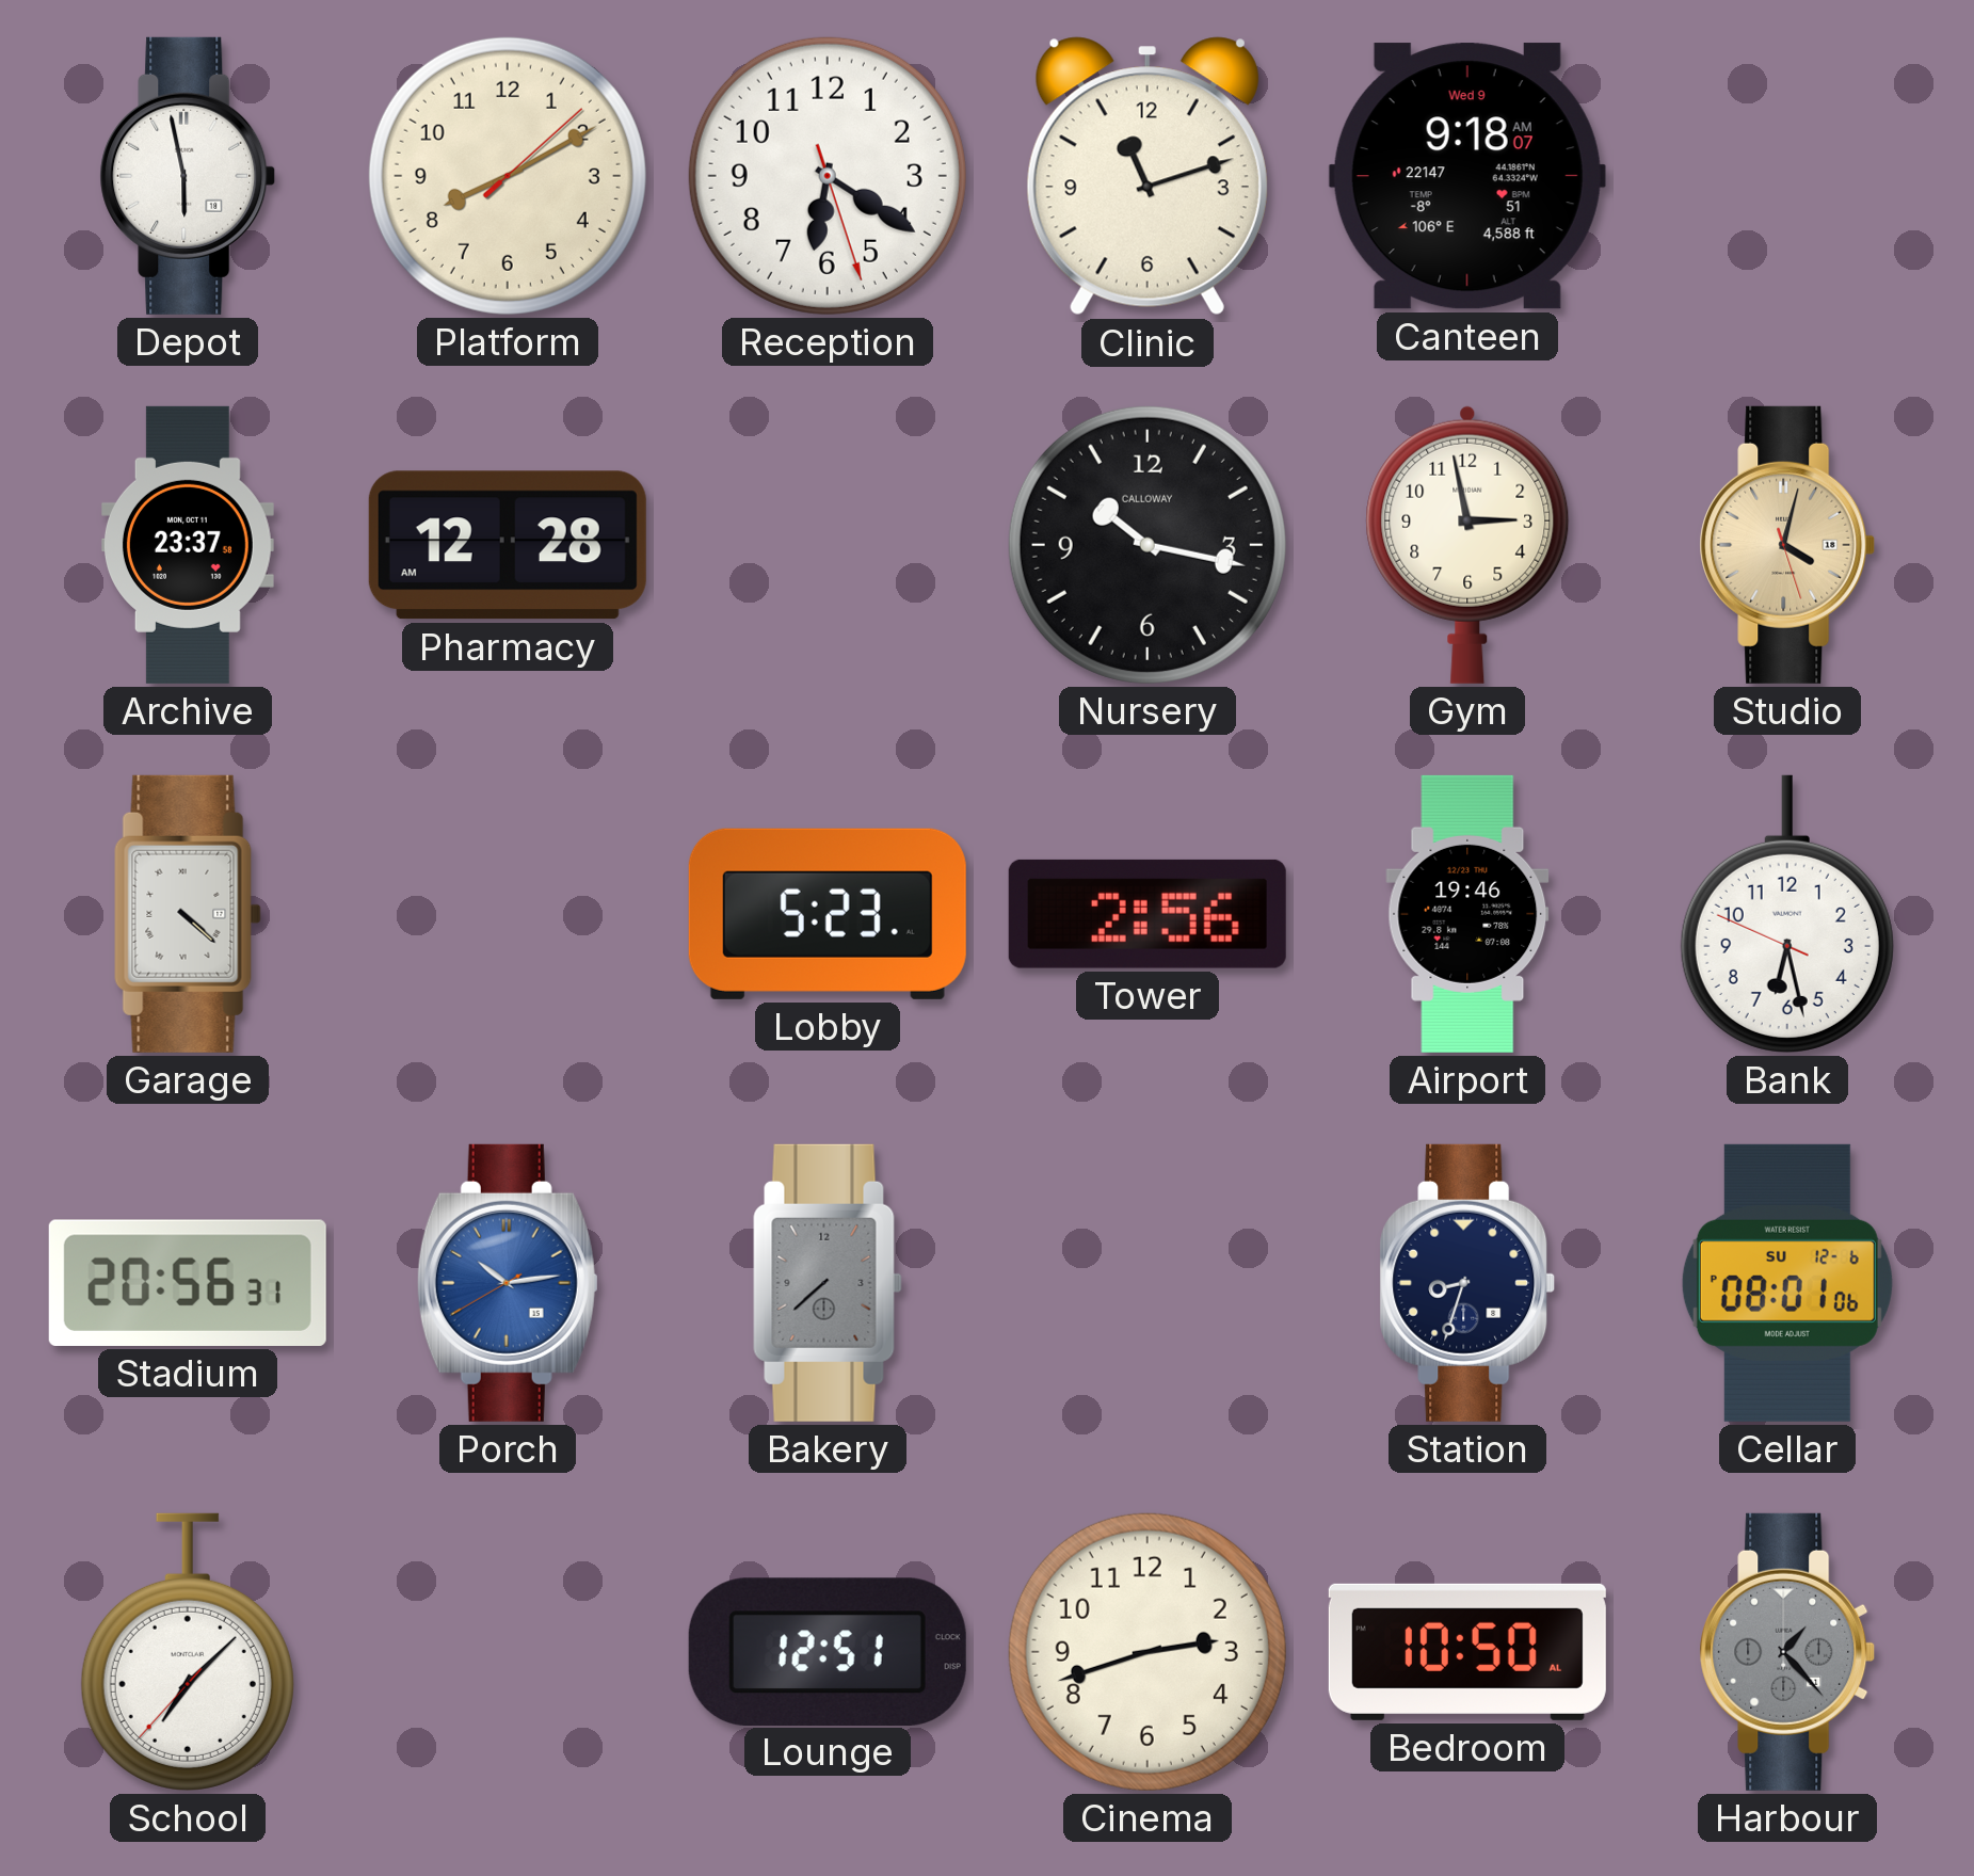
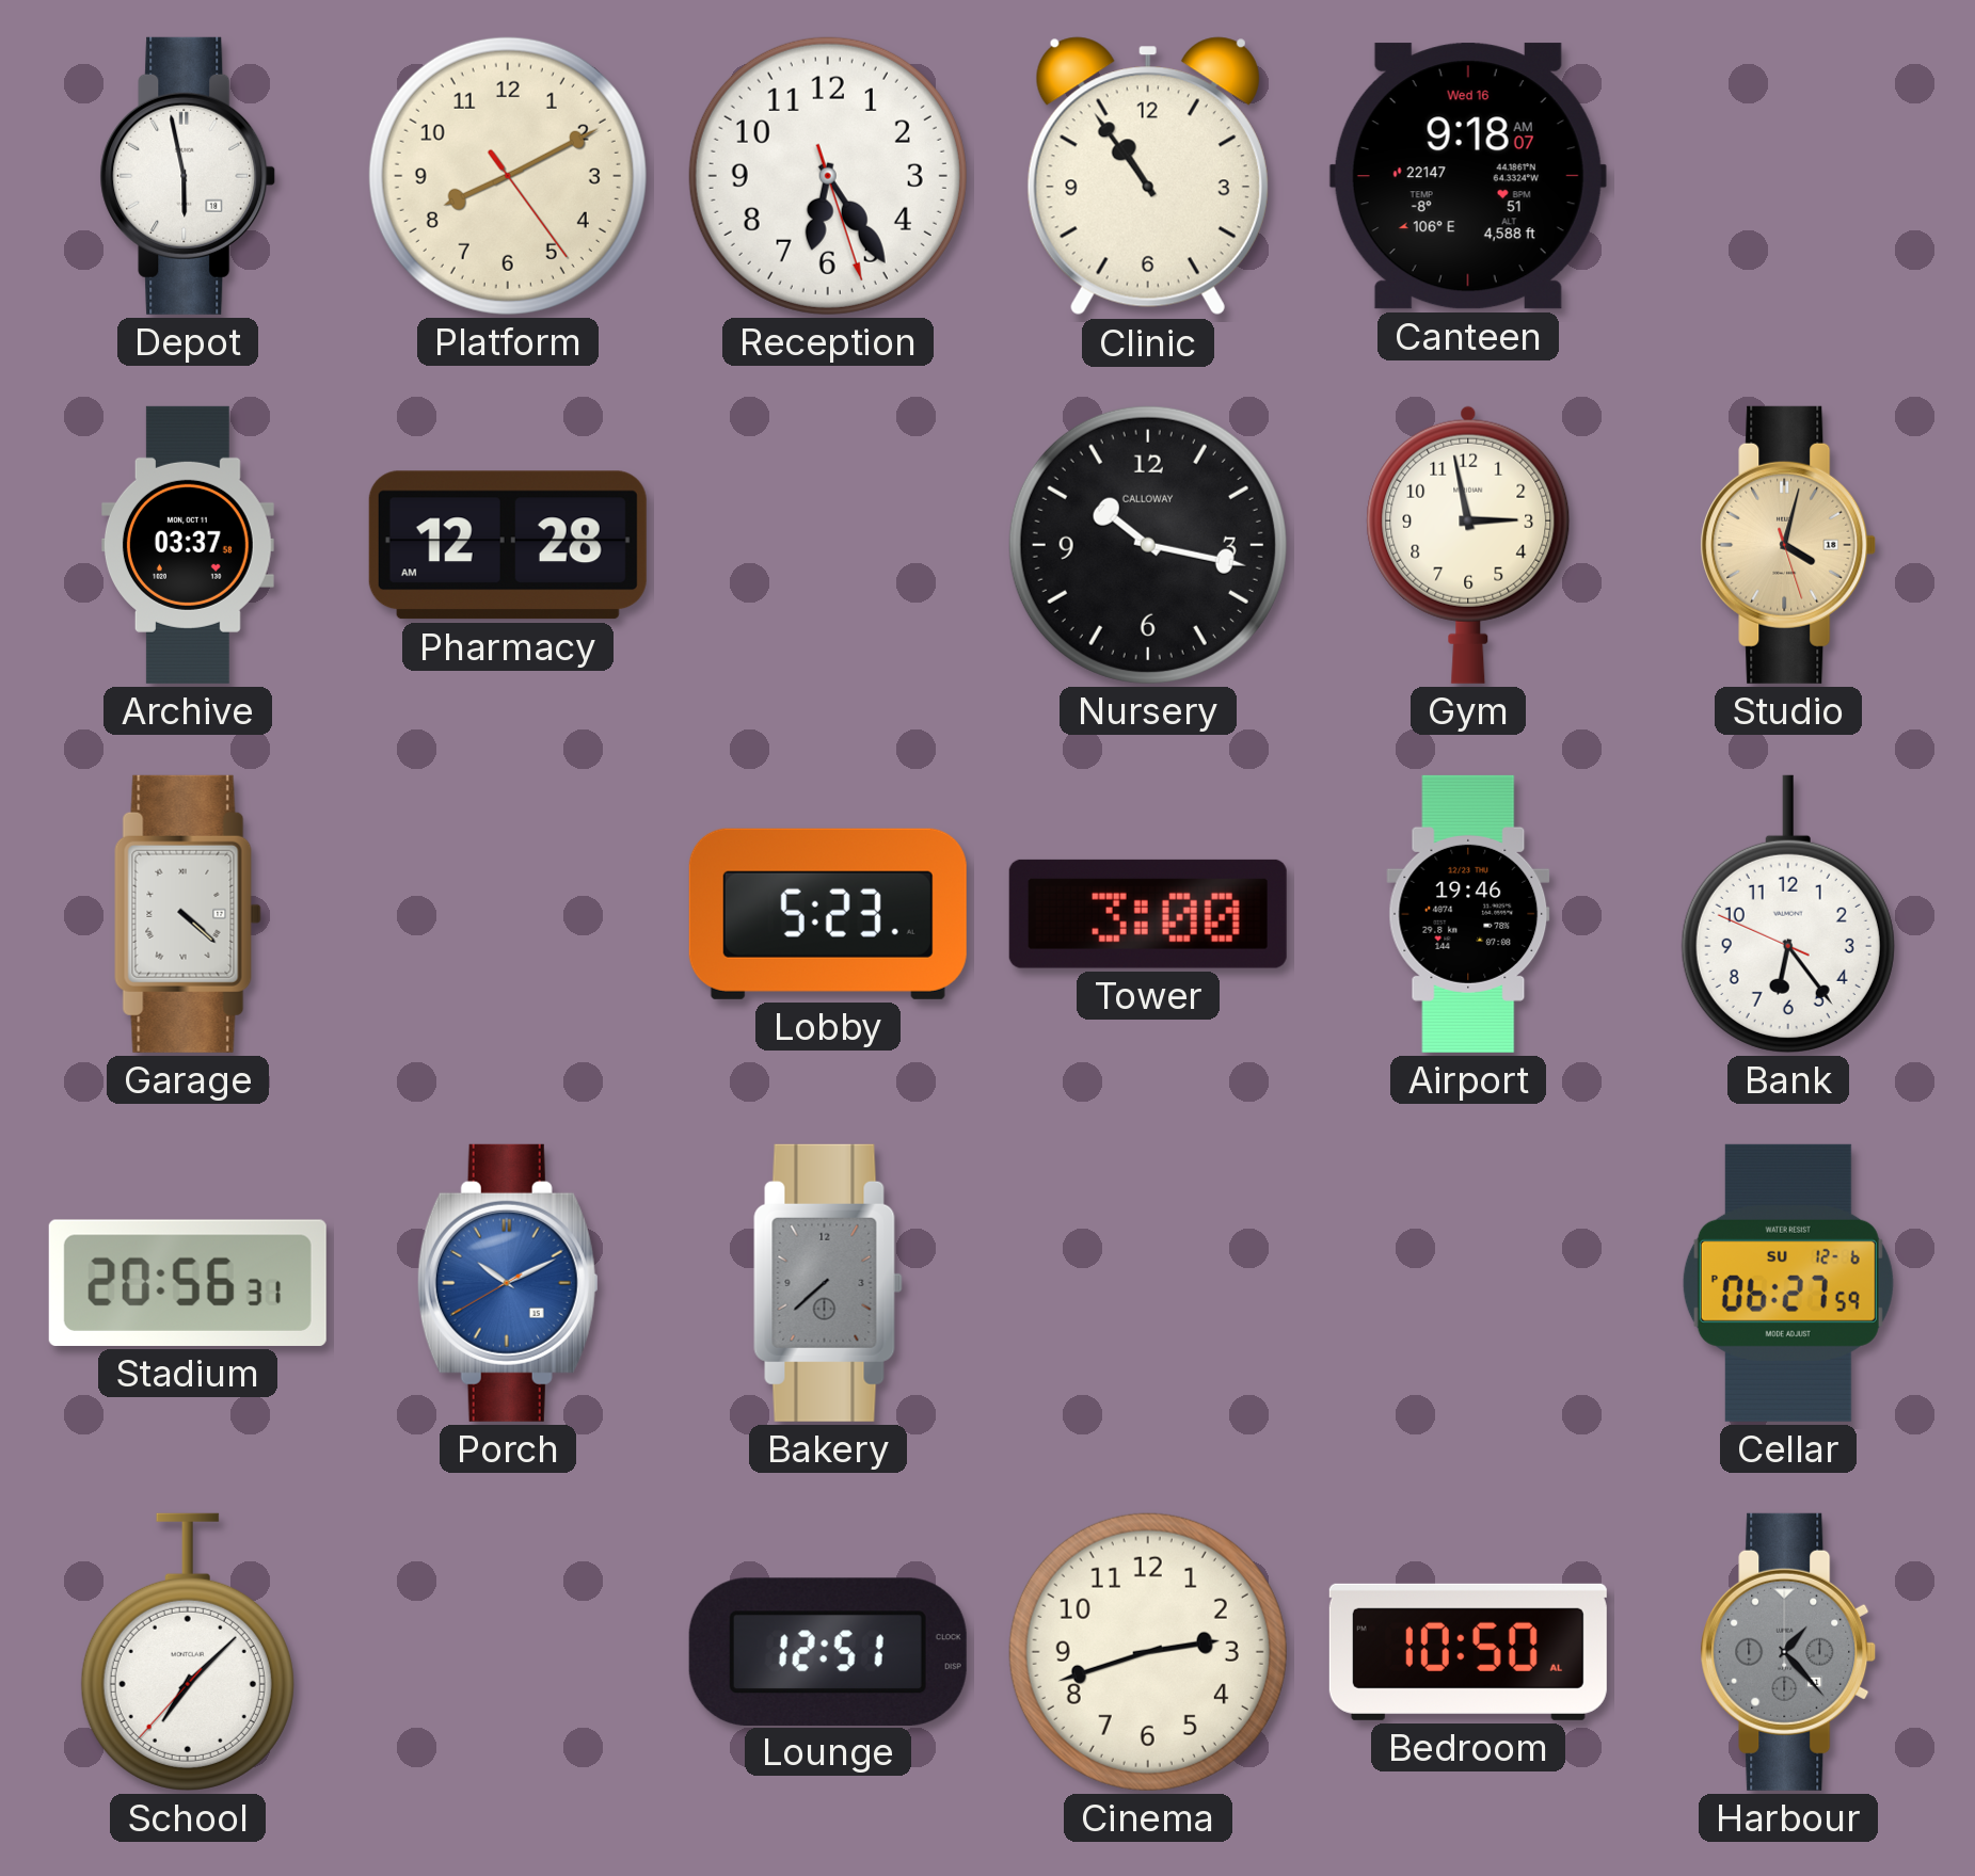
Platform: 8:10:08 -> 8:10:24
Reception: 6:20 -> 6:24
Clinic: 11:12 -> 10:54
Canteen date: Wed 9 -> Wed 16
Archive: 23:37 -> 03:37
Tower: 2:56 -> 3:00
Bank: 6:27 -> 6:23
Porch: 10:13 -> 10:10
Station: 8:33 -> none
Cellar: 08:01 -> 06:27
